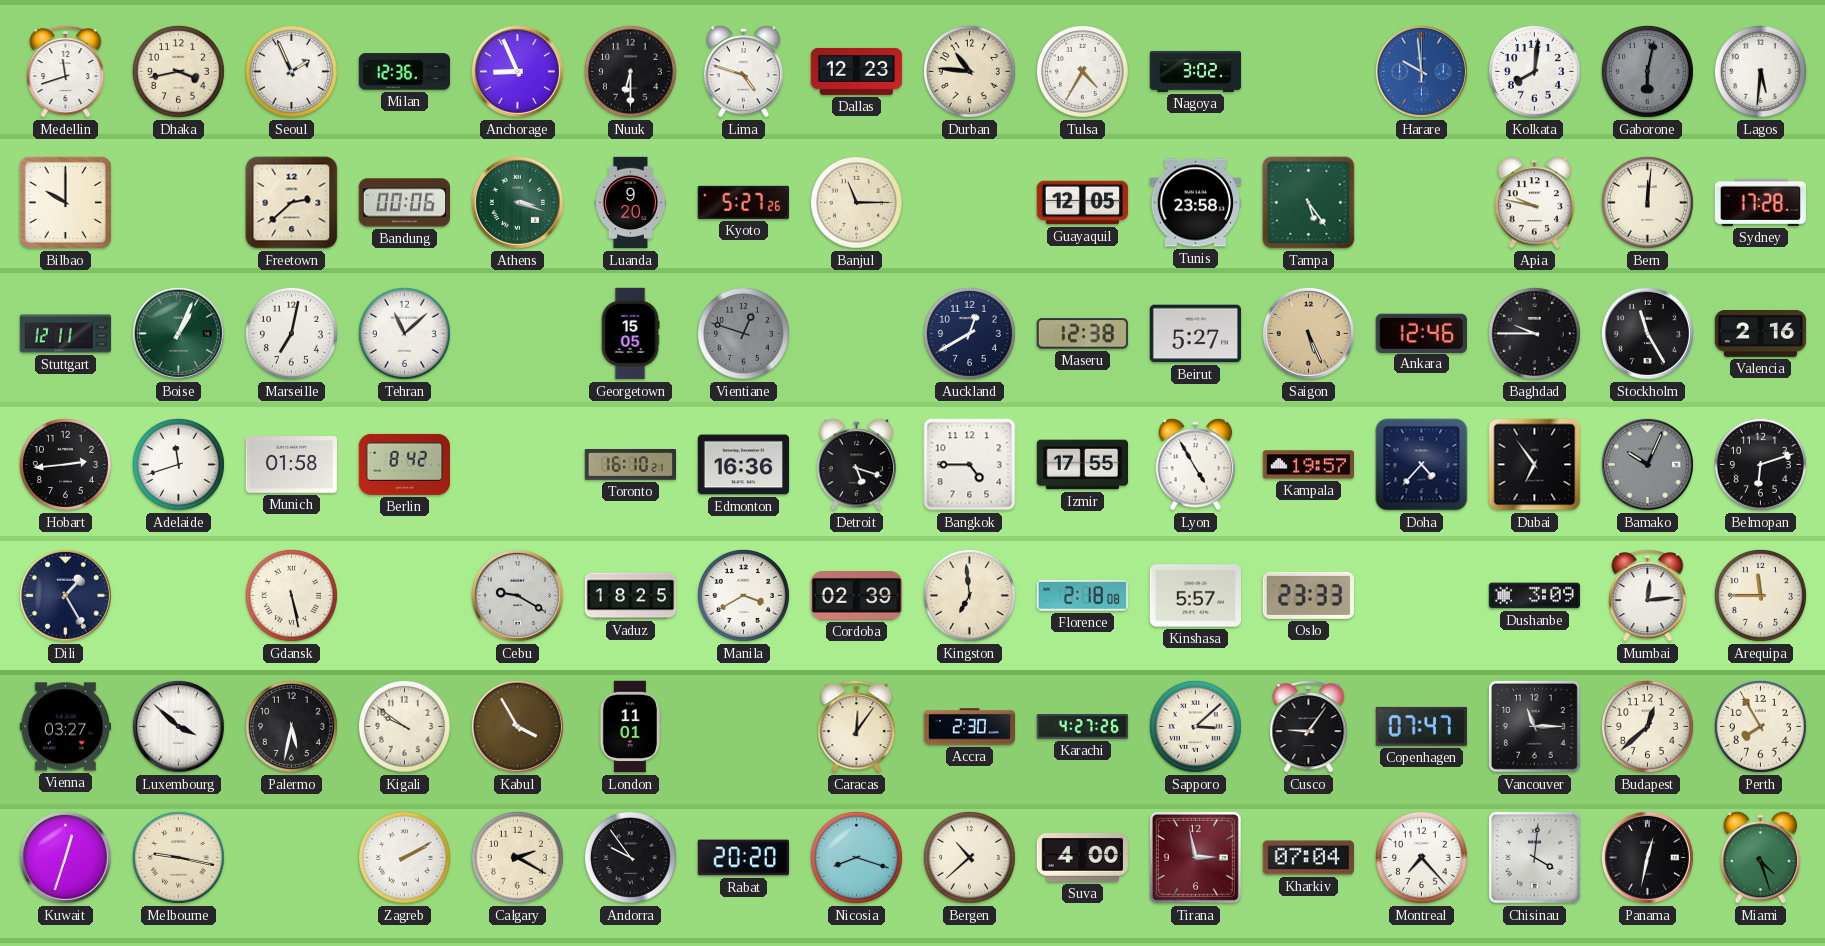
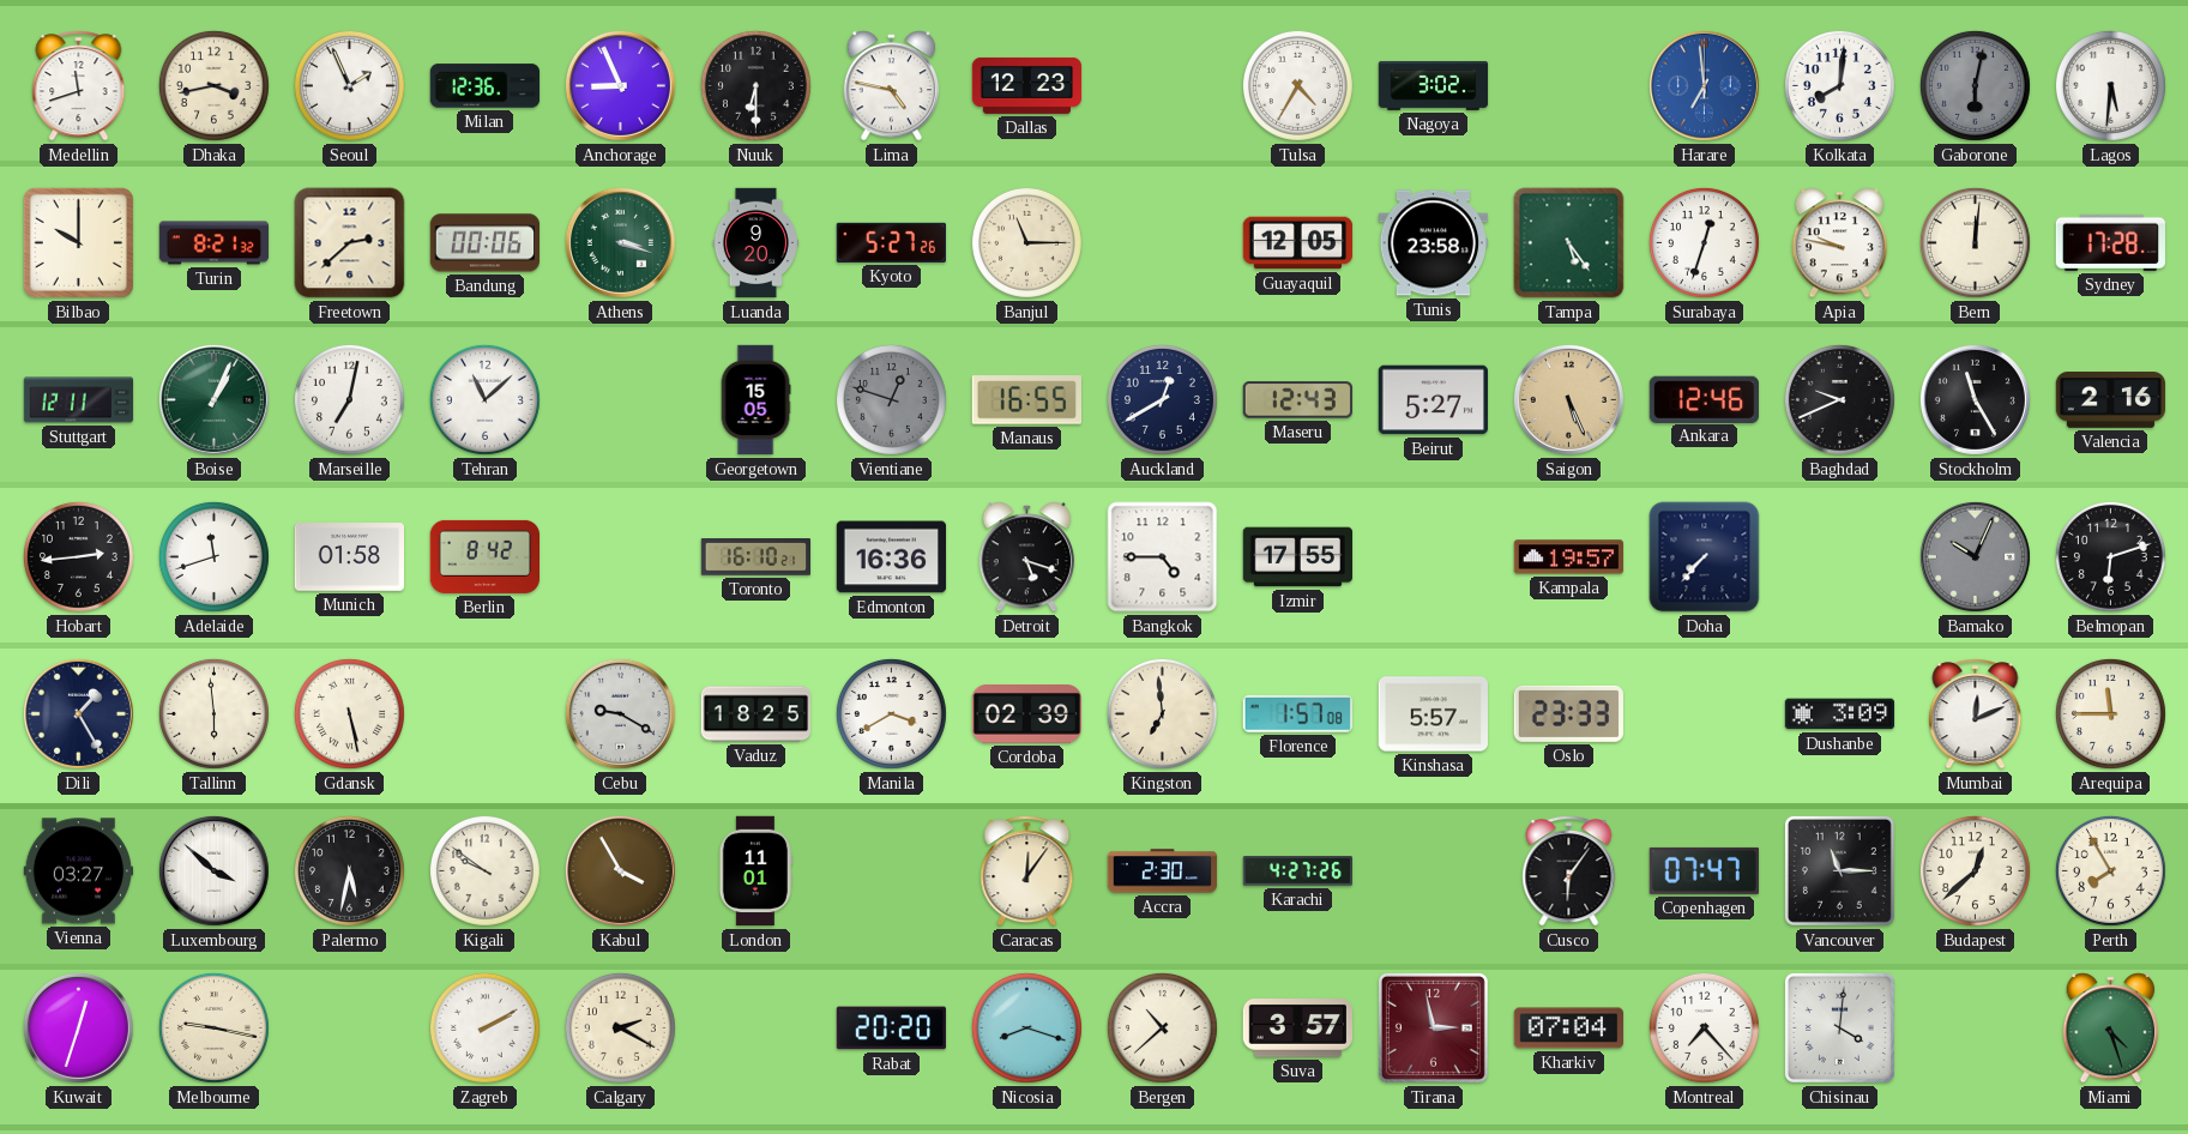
Lima: 4:48 -> 4:47
Durban: 10:46 -> none
Harare: 9:59 -> 6:59
Turin: none -> 8:21
Surabaya: none -> 12:33
Manaus: none -> 16:55
Maseru: 12:38 -> 12:43
Baghdad: 9:45 -> 9:41
Lyon: 4:55 -> none
Doha: 4:37 -> 7:37
Dubai: 6:54 -> none
Tallinn: none -> 5:59
Florence: 2:18 -> 1:57
Mumbai: 12:14 -> 12:11
Sapporo: 3:08 -> none
Cusco: 9:06 -> 6:06
Andorra: 9:54 -> none
Suva: 4:00 -> 3:57
Panama: 12:32 -> none
